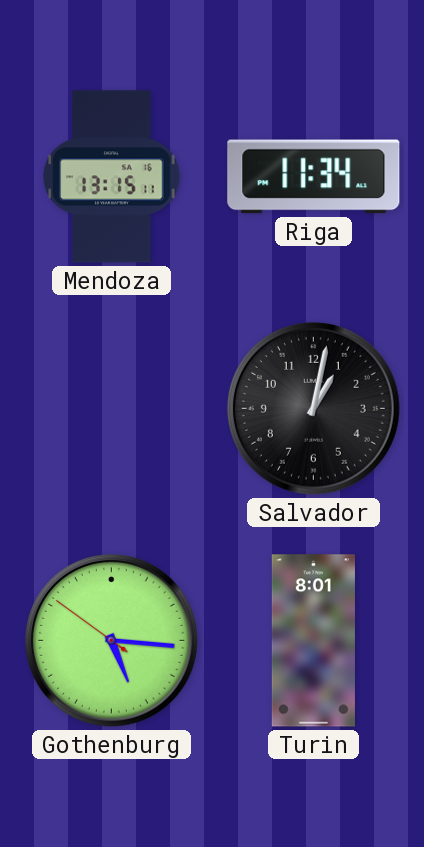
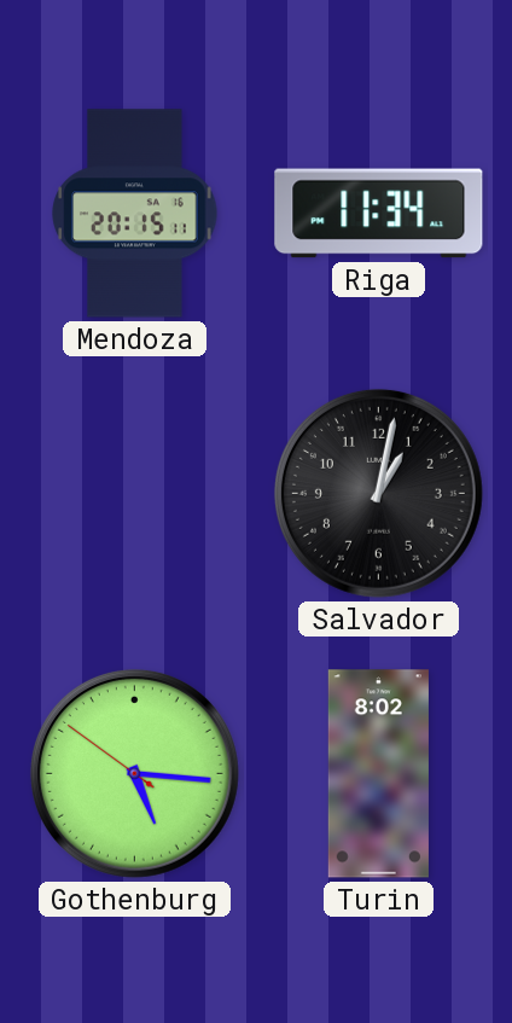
Mendoza: 13:15 -> 20:15
Turin: 8:01 -> 8:02
